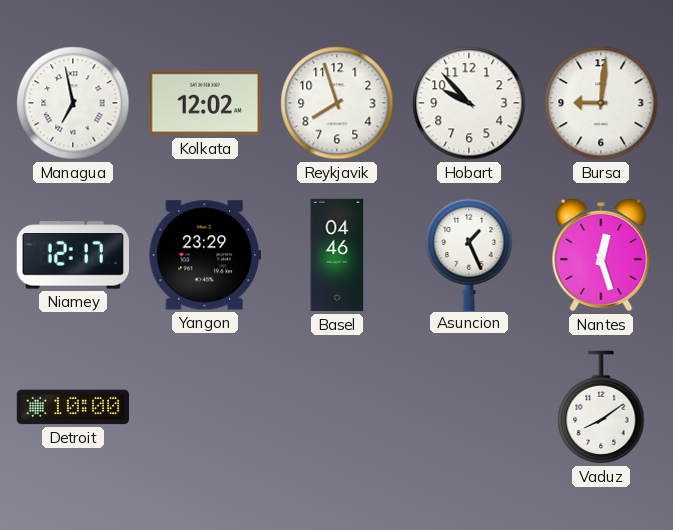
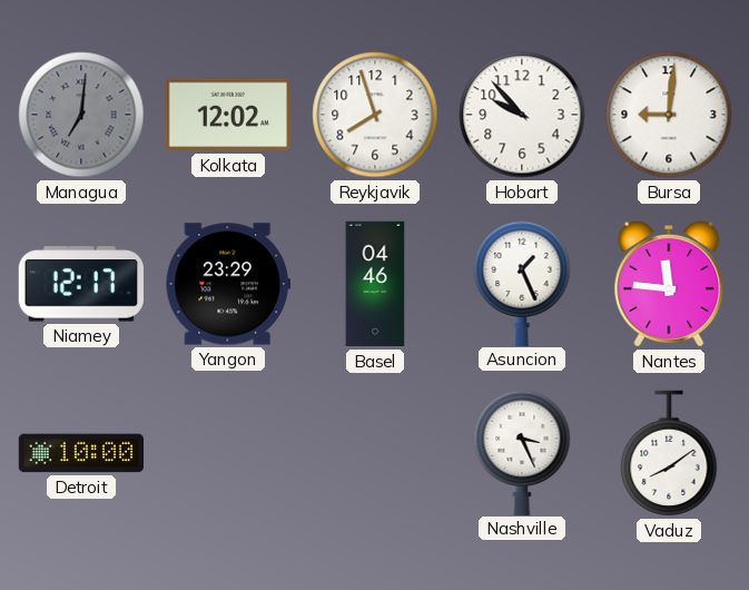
Managua: 6:58 -> 7:01
Managua dial: white -> grey
Nantes: 12:27 -> 11:46
Nashville: none -> 3:26
